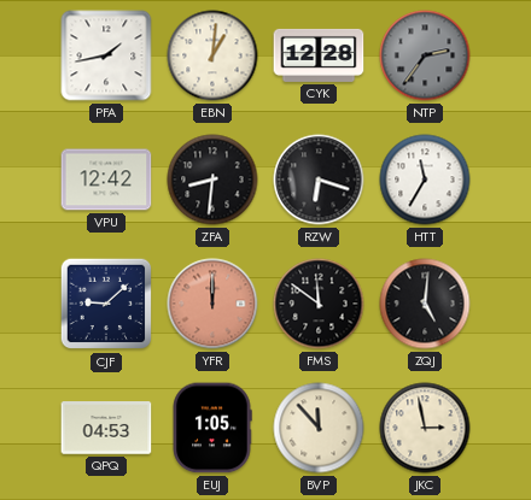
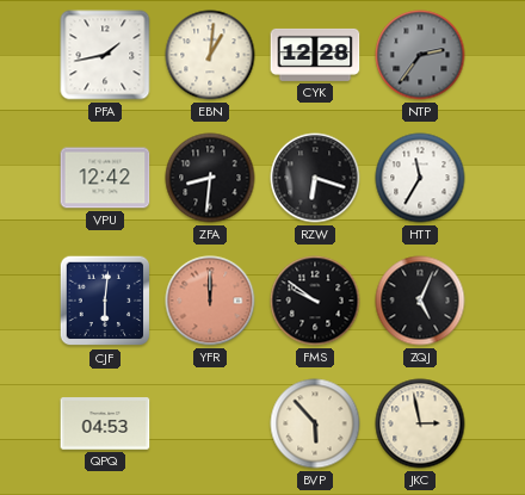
CJF: 9:08 -> 6:01
FMS: 11:51 -> 9:51
ZQJ: 5:01 -> 5:04
EUJ: 1:05 -> none
BVP: 11:53 -> 5:53
